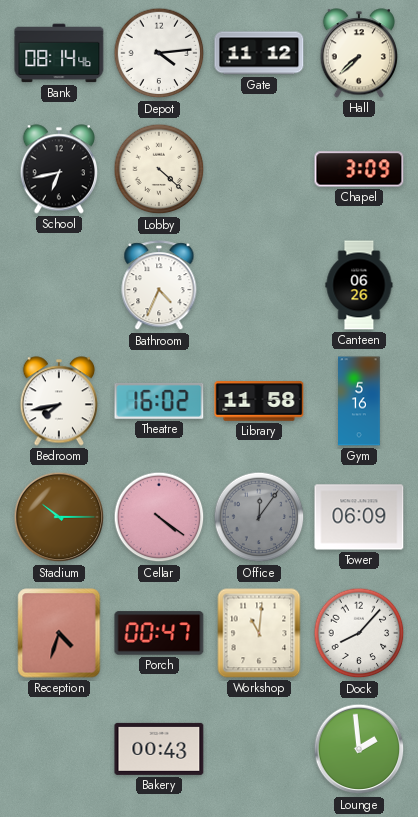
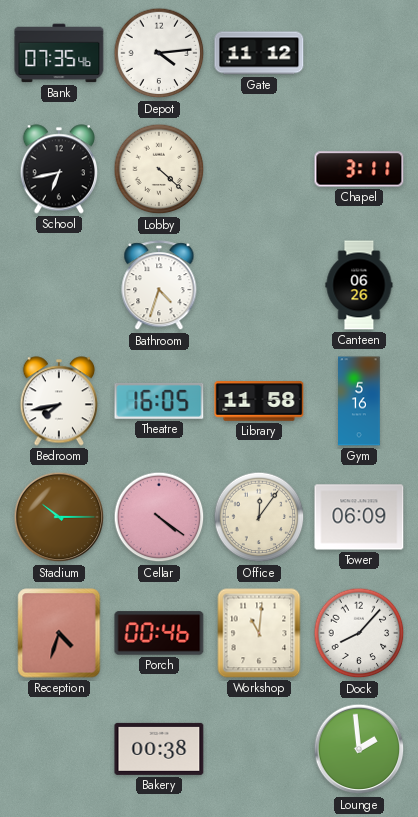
Bank: 08:14 -> 07:35
Hall: 7:38 -> none
Chapel: 3:09 -> 3:11
Bathroom: 4:34 -> 4:33
Theatre: 16:02 -> 16:05
Office dial: grey -> cream
Porch: 00:47 -> 00:46
Bakery: 00:43 -> 00:38
